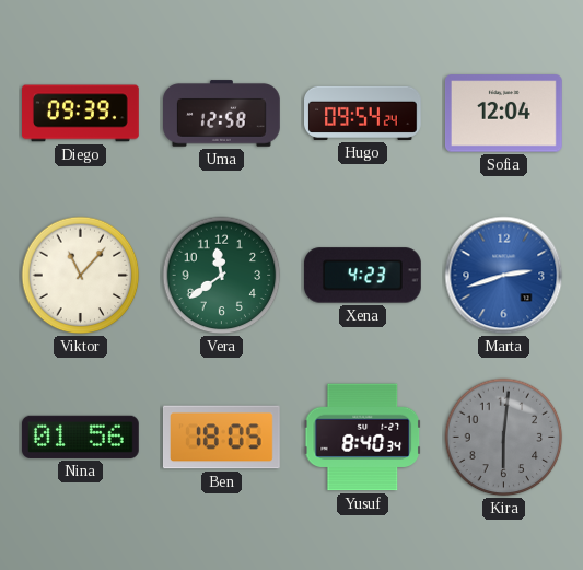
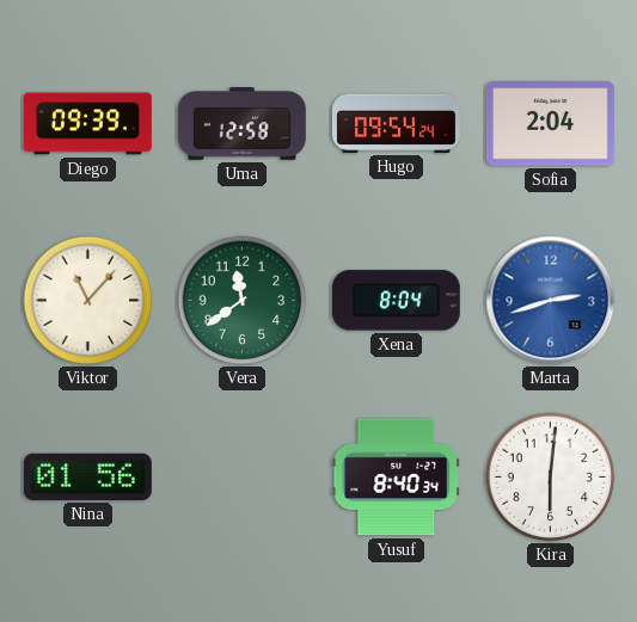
Sofia: 12:04 -> 2:04
Xena: 4:23 -> 8:04
Ben: 18:05 -> none
Kira dial: grey -> white
